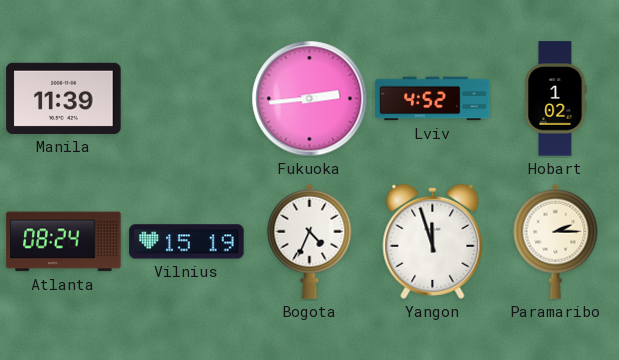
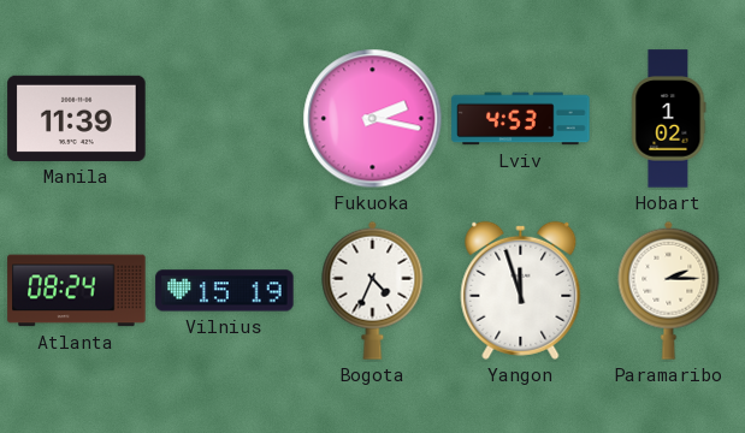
Fukuoka: 2:44 -> 2:17
Lviv: 4:52 -> 4:53
